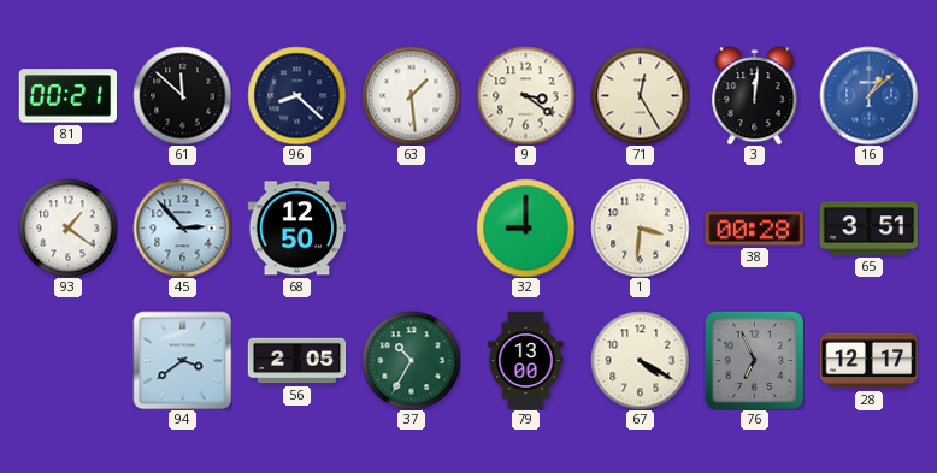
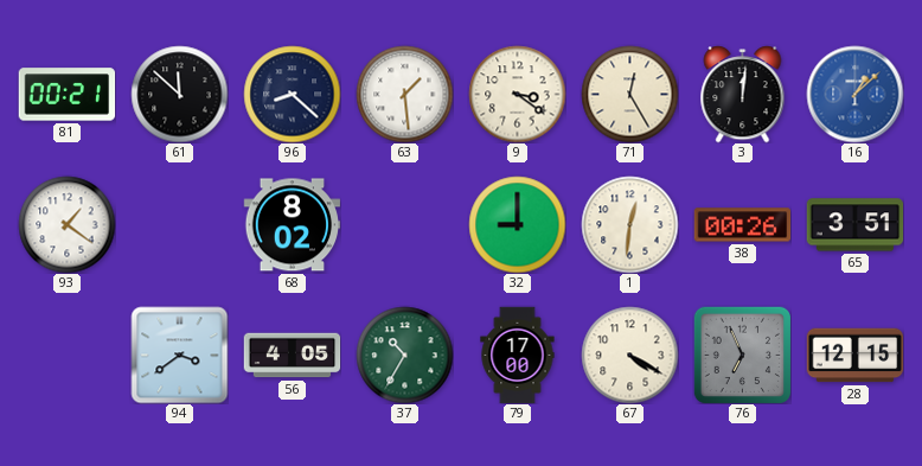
45: 2:53 -> none
68: 12:50 -> 8:02
1: 3:31 -> 12:31
38: 00:28 -> 00:26
56: 2:05 -> 4:05
79: 13:00 -> 17:00
28: 12:17 -> 12:15
